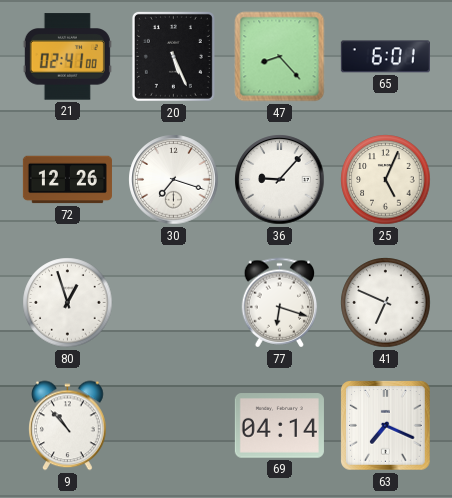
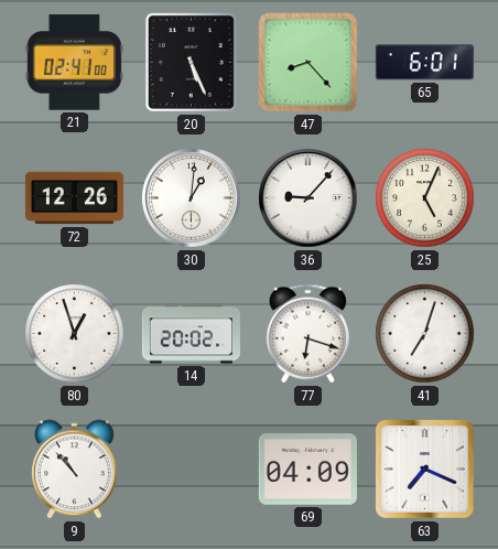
30: 7:18 -> 1:01
14: none -> 20:02
41: 6:49 -> 7:03
69: 04:14 -> 04:09
